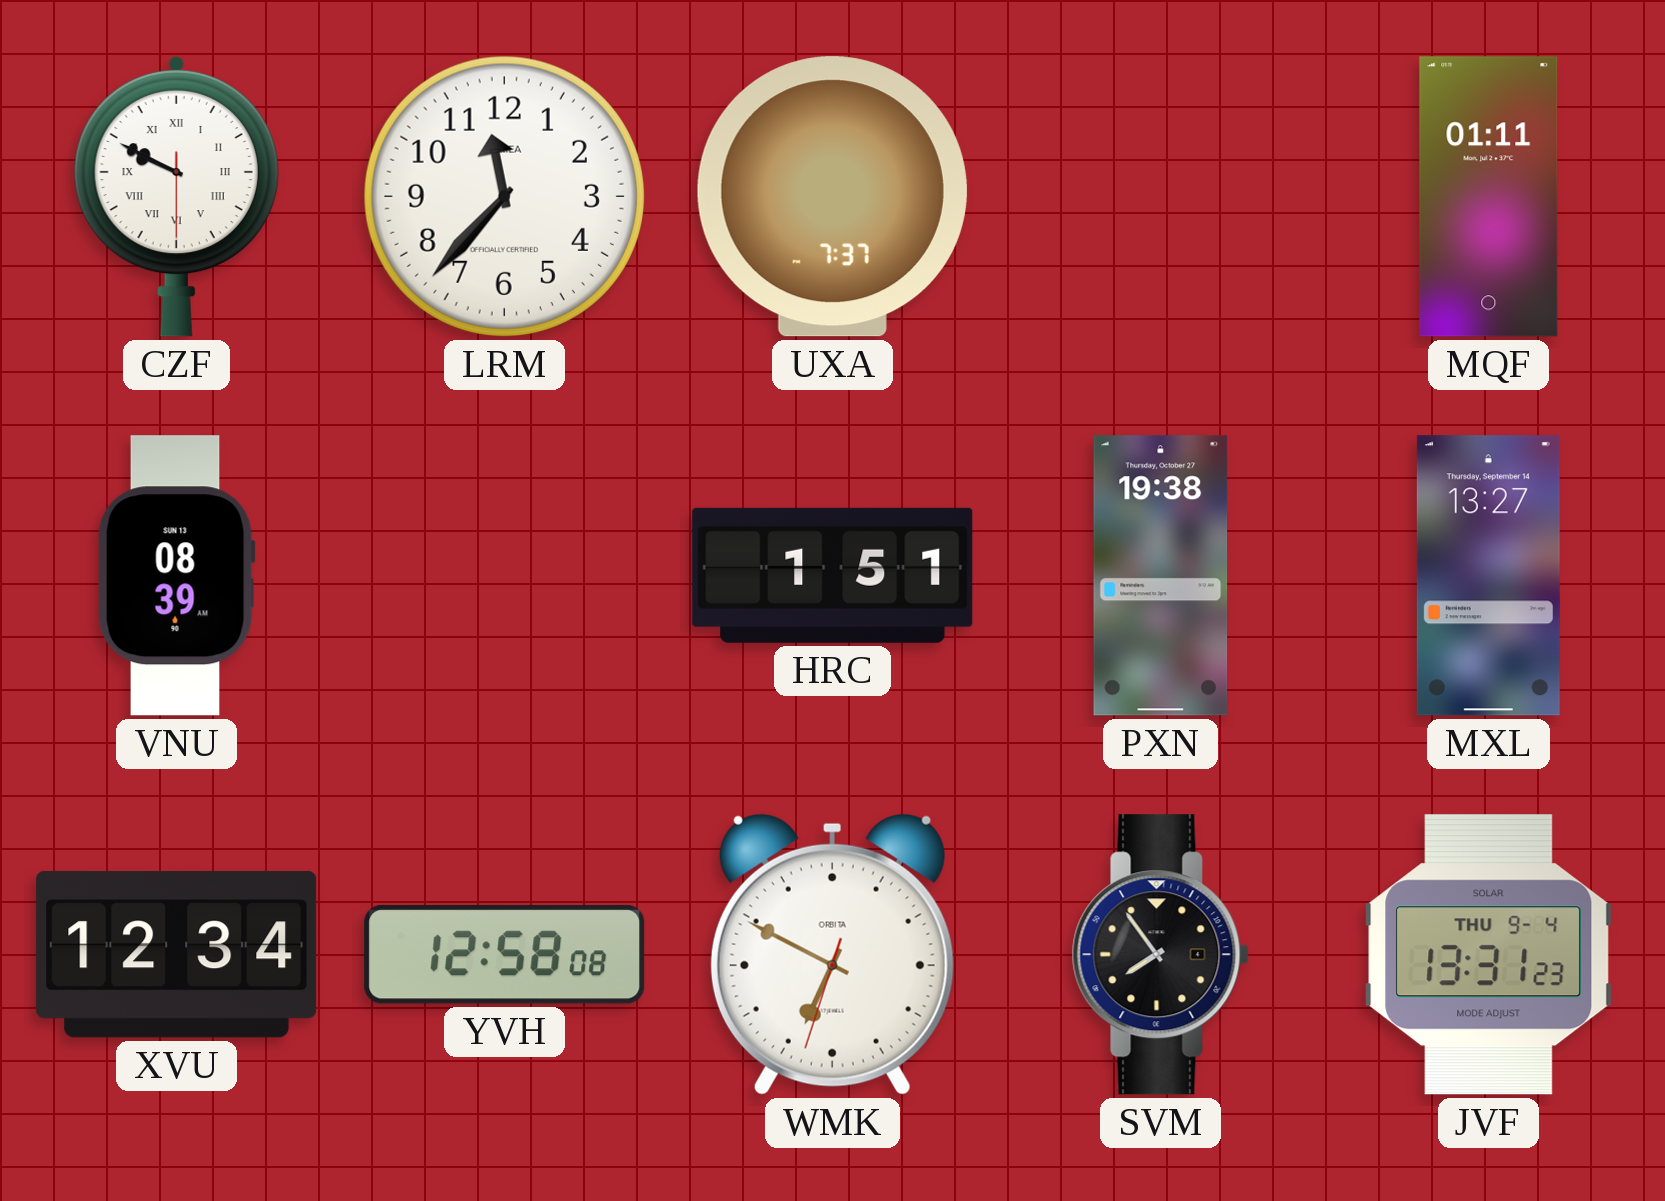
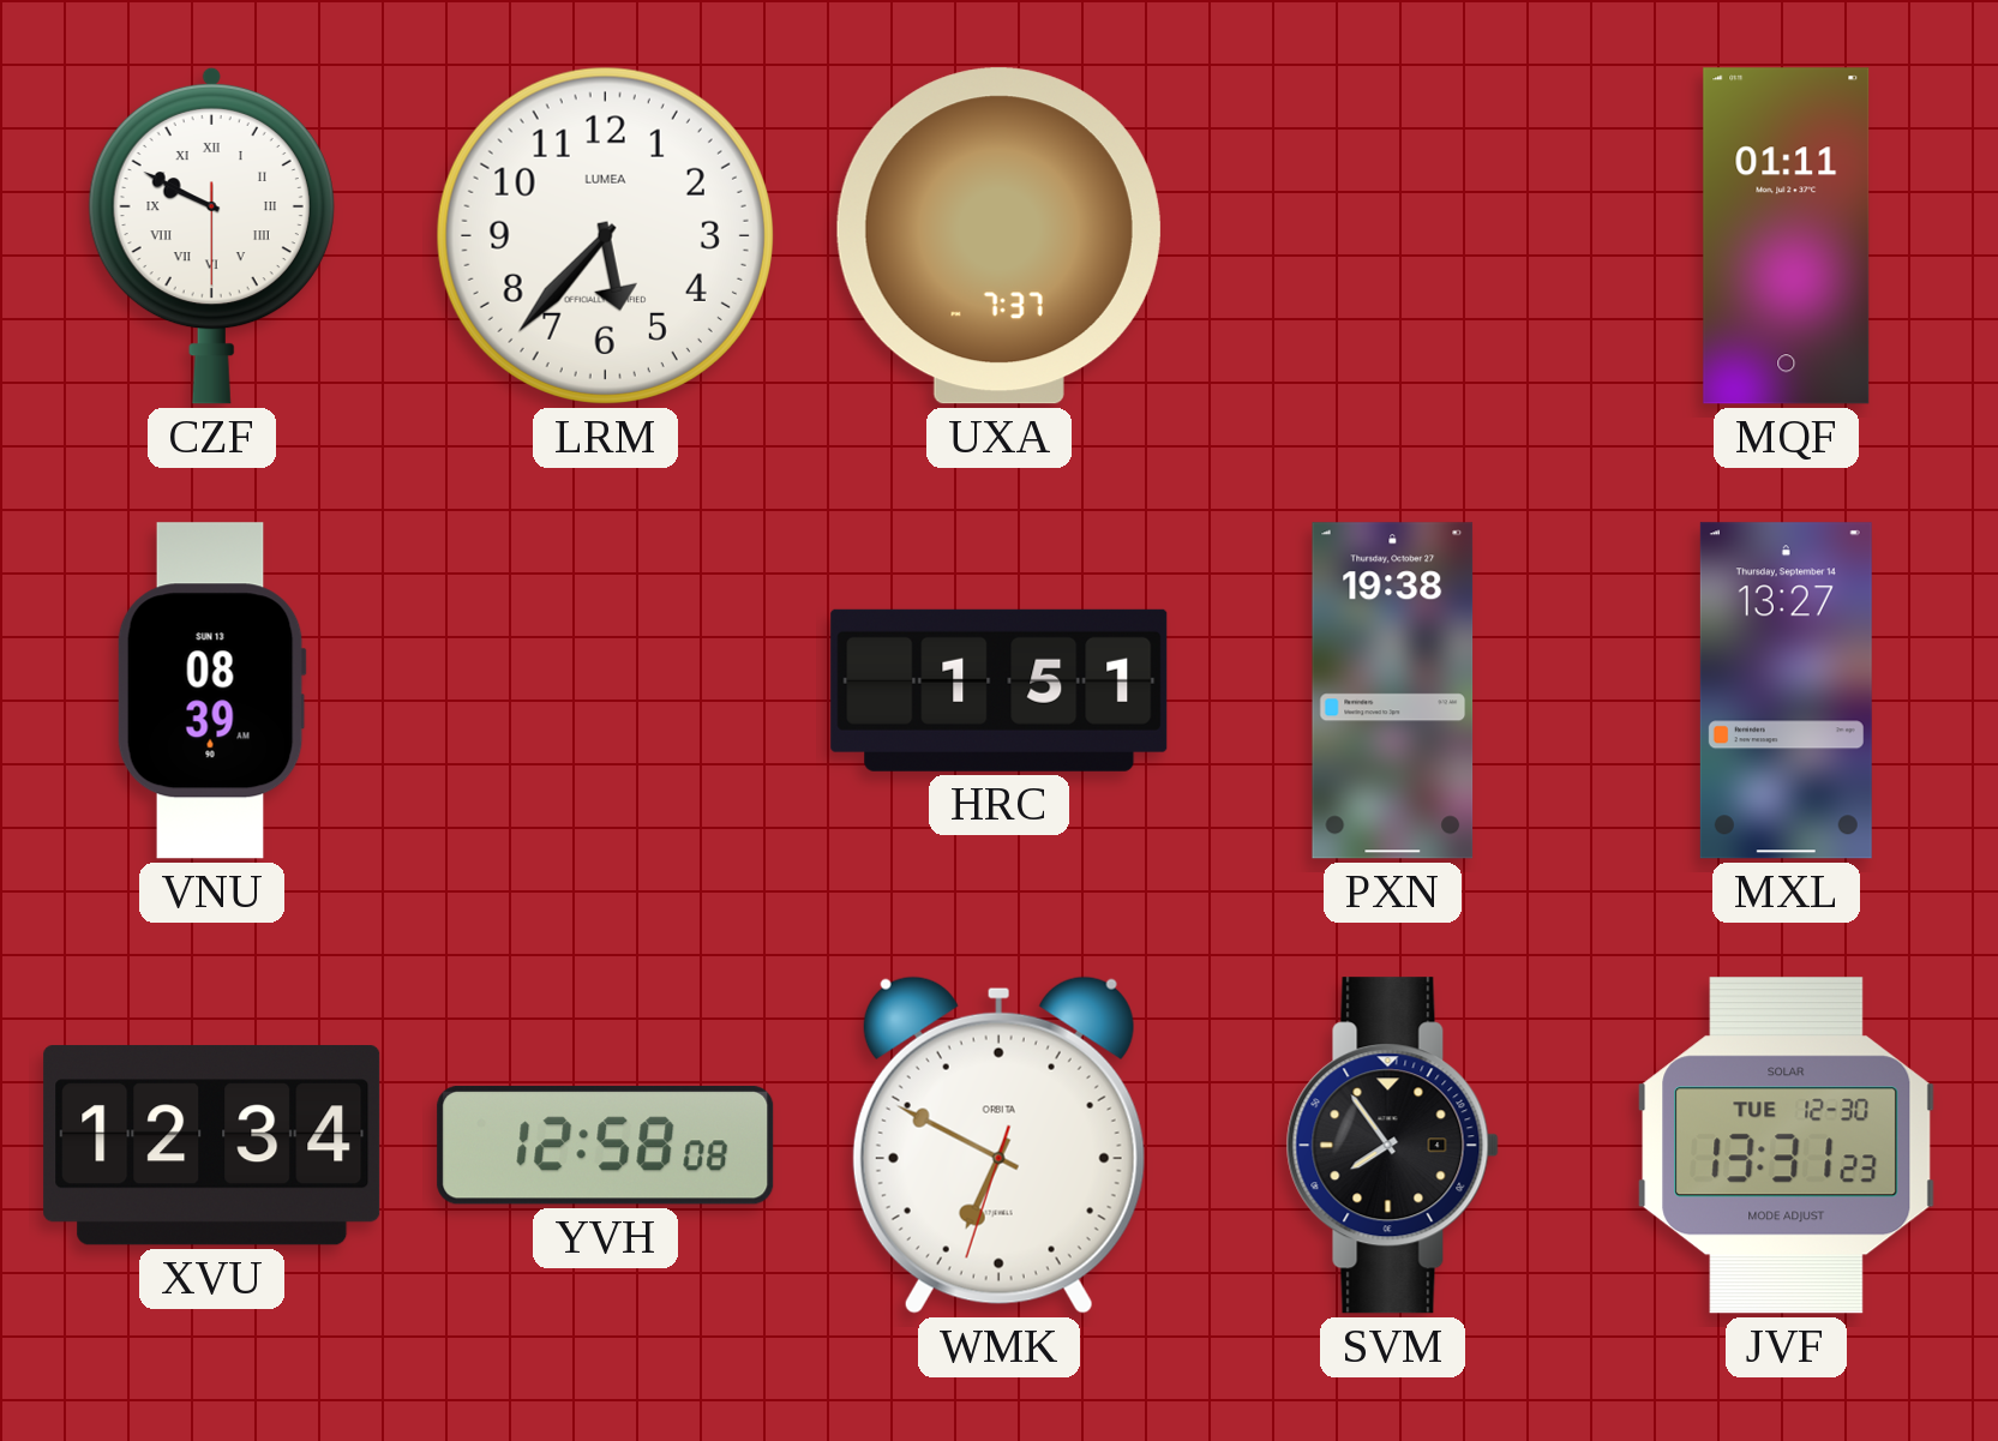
LRM: 11:37 -> 5:37
JVF date: THU 9-4 -> TUE 12-30
